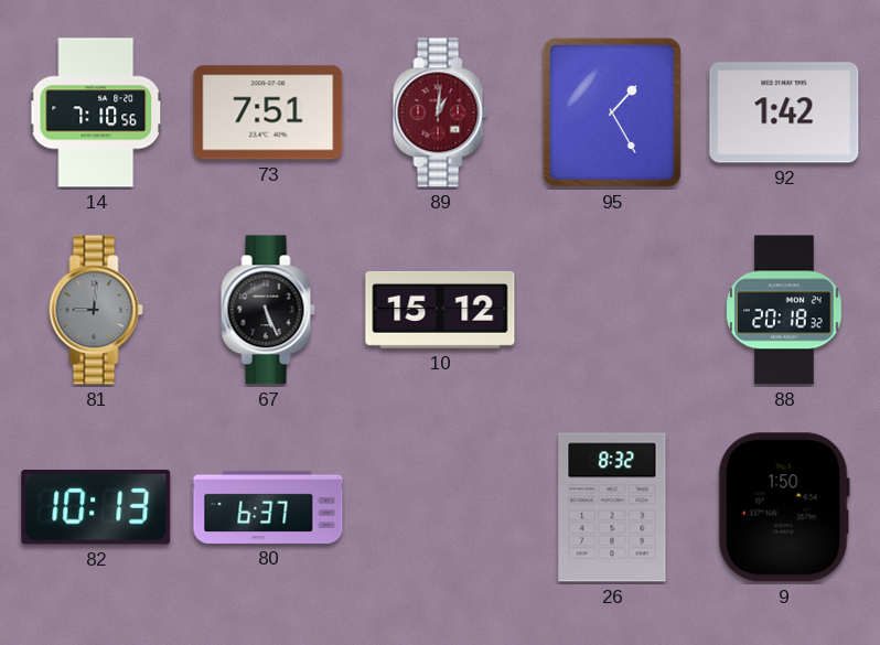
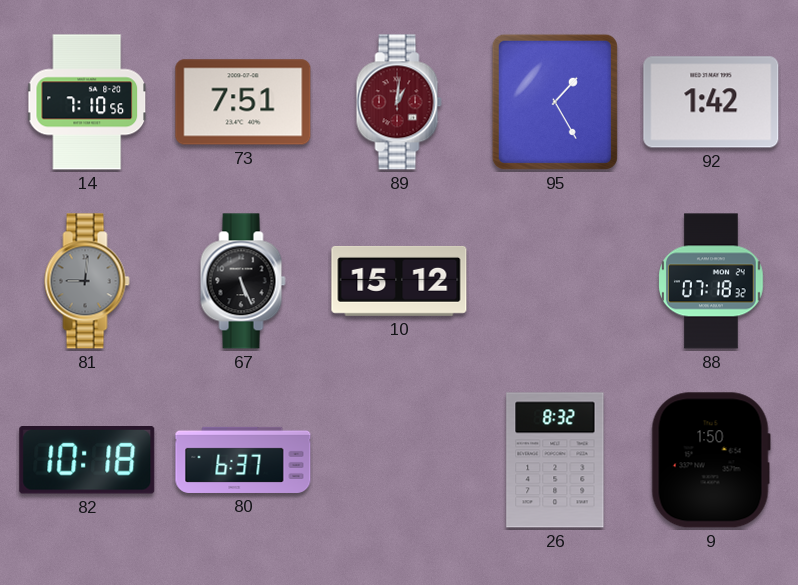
88: 20:18 -> 07:18
82: 10:13 -> 10:18
